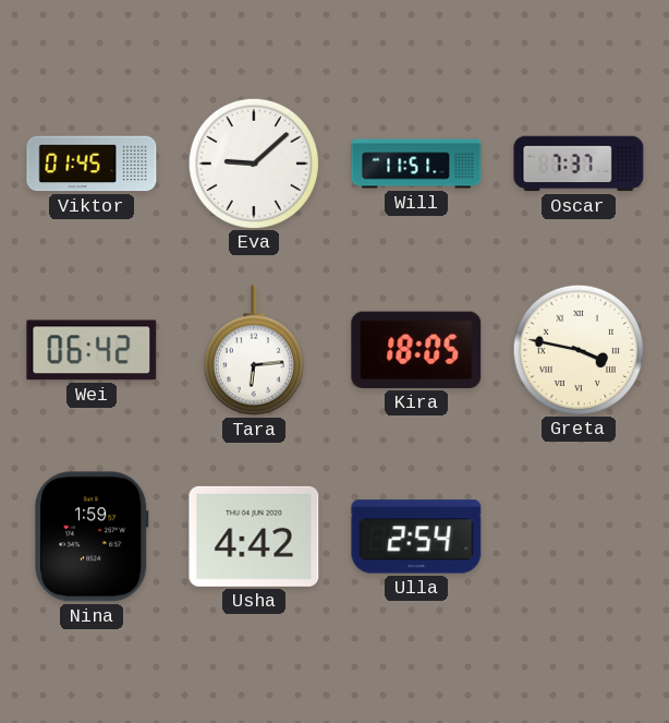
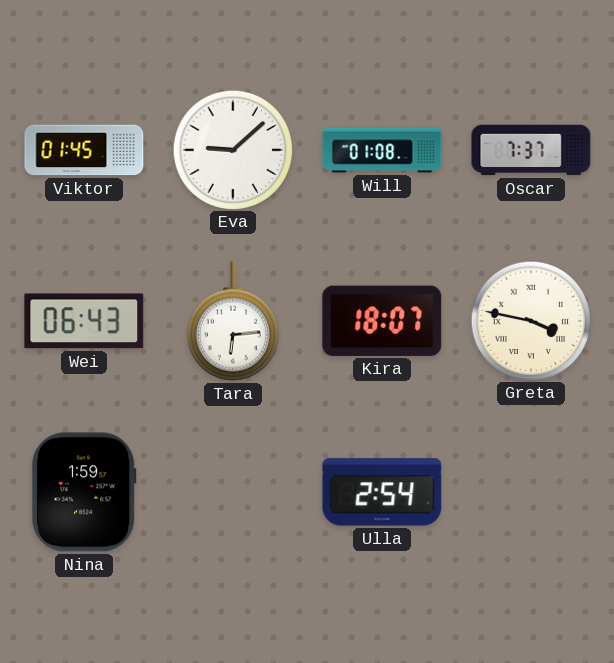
Will: 11:51 -> 01:08
Wei: 06:42 -> 06:43
Kira: 18:05 -> 18:07
Usha: 4:42 -> none
